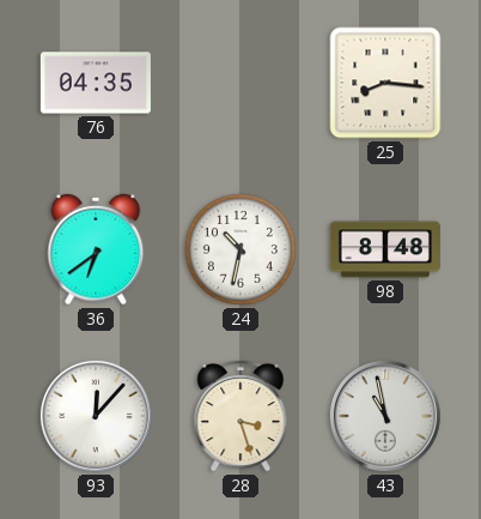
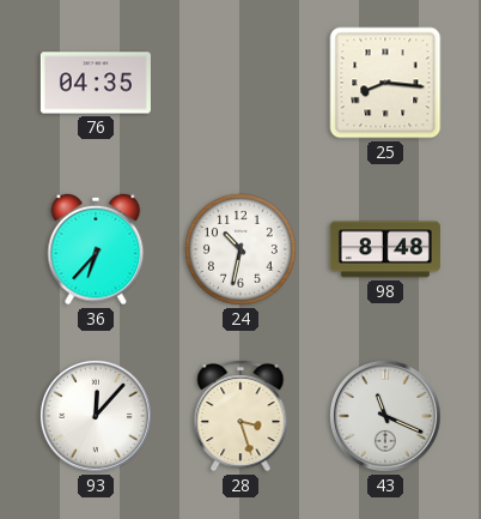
36: 6:39 -> 6:37
43: 10:58 -> 11:19
